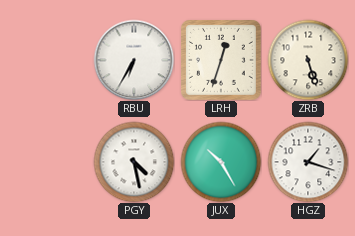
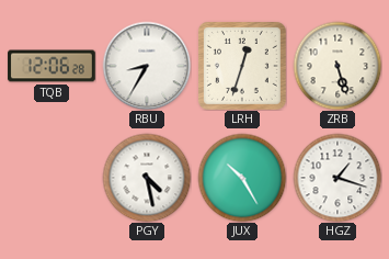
TQB: none -> 12:06
RBU: 6:35 -> 8:35
